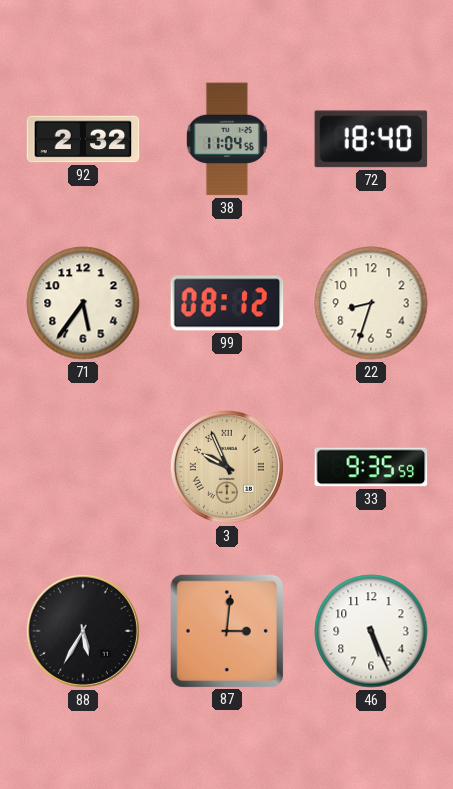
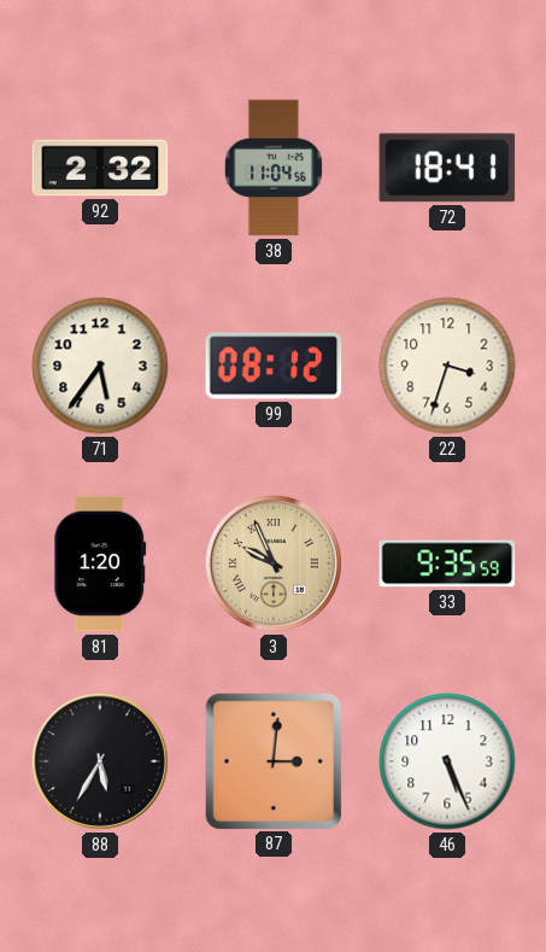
72: 18:40 -> 18:41
22: 8:33 -> 3:33
81: none -> 1:20
